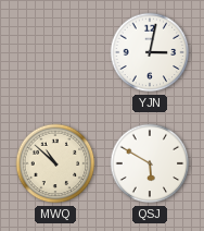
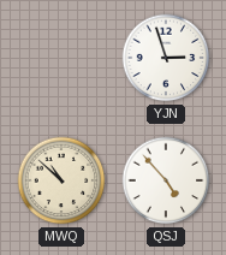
YJN: 3:02 -> 2:57
QSJ: 5:50 -> 4:53
